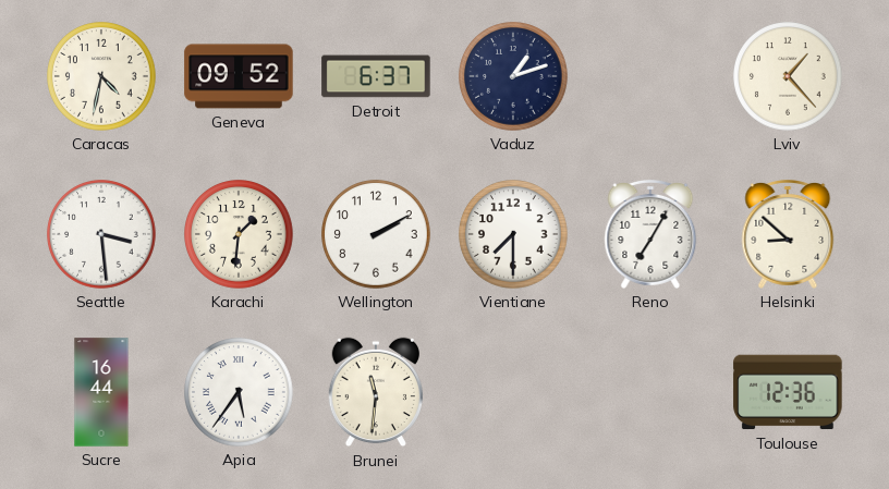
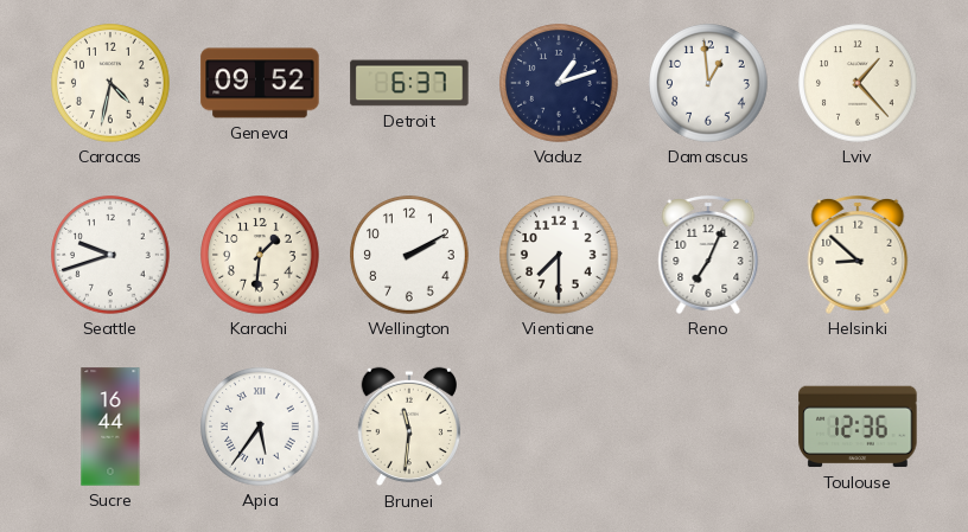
Damascus: none -> 12:59
Seattle: 3:29 -> 9:42
Reno: 7:05 -> 7:04
